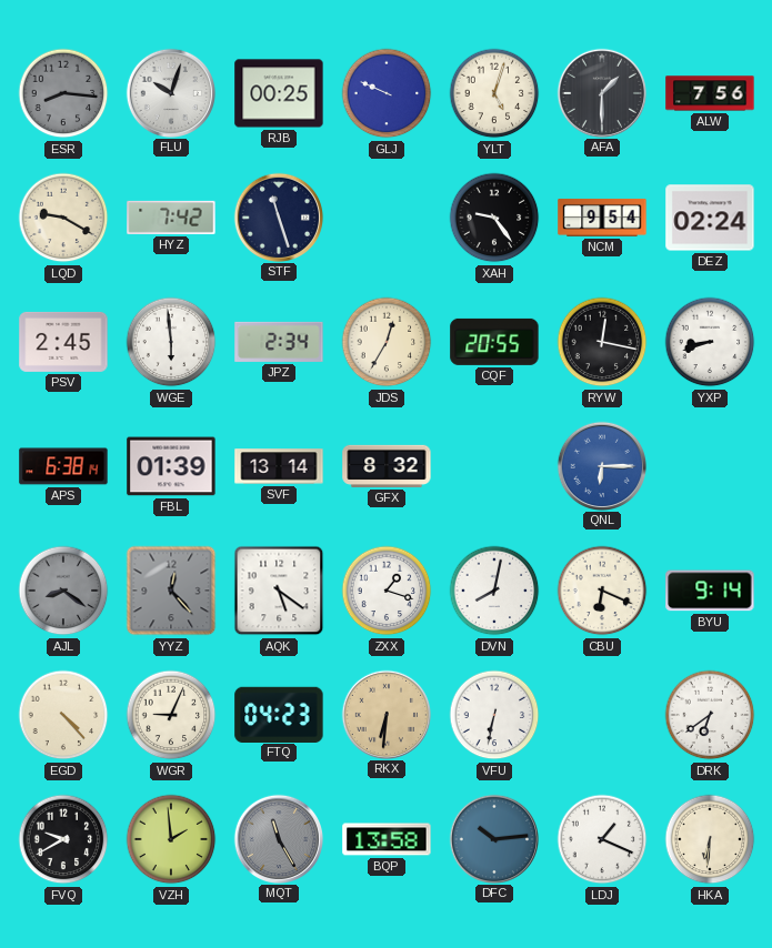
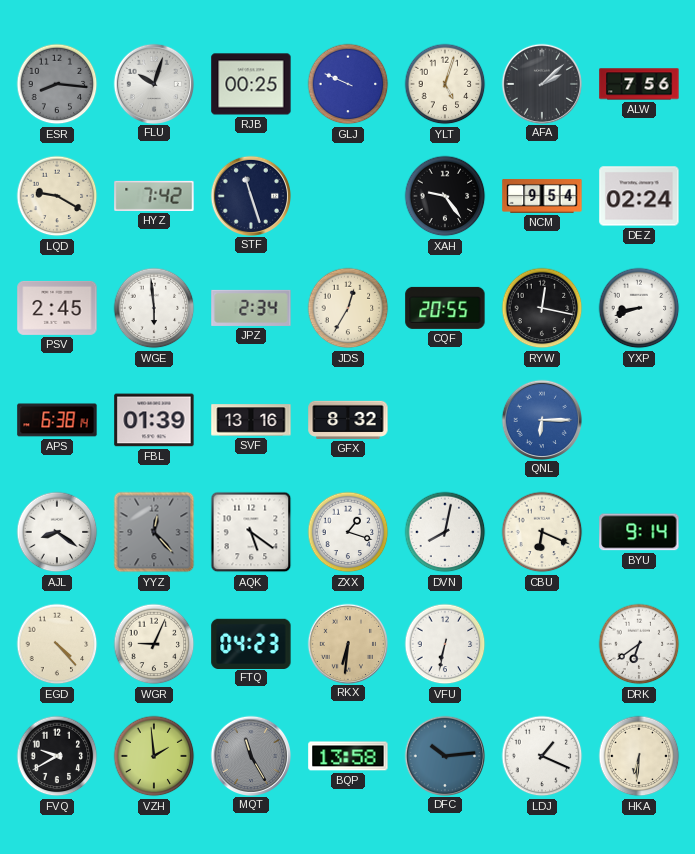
AFA: 1:30 -> 2:08
SVF: 13:14 -> 13:16
AJL dial: grey -> white
